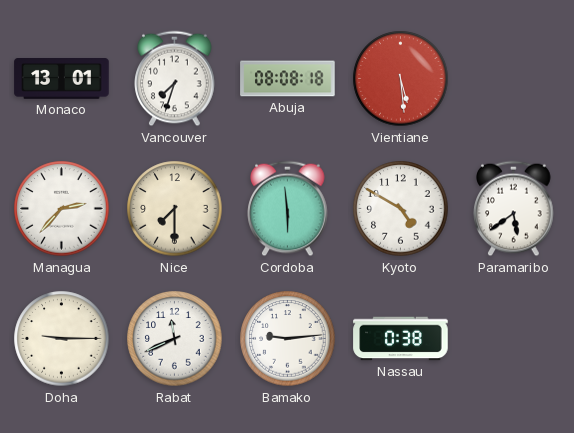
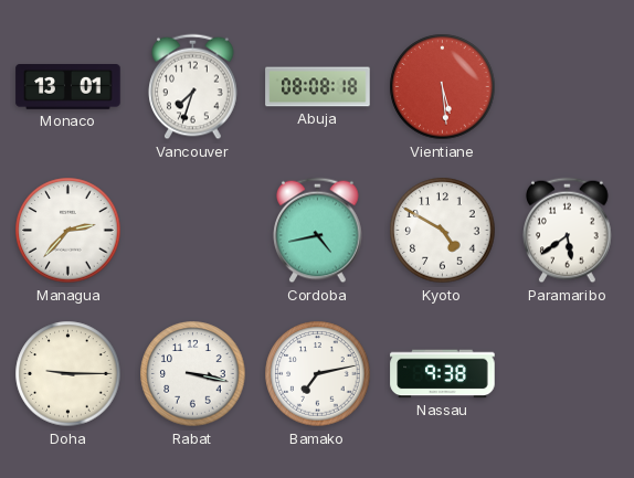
Nice: 7:30 -> none
Cordoba: 5:59 -> 4:43
Rabat: 11:41 -> 3:17
Bamako: 9:14 -> 7:13
Nassau: 0:38 -> 9:38
